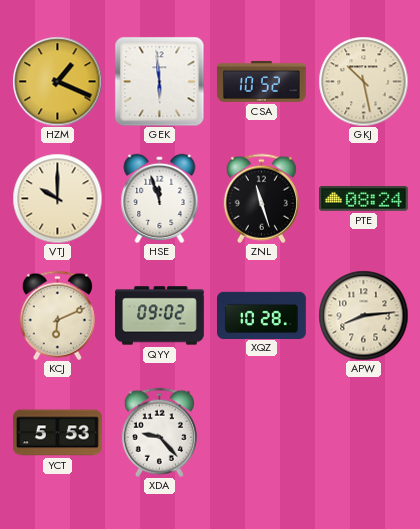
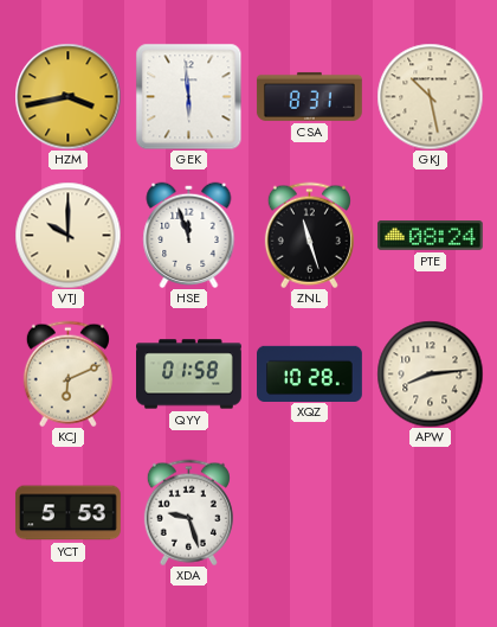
HZM: 1:19 -> 3:43
CSA: 10:52 -> 8:31
QYY: 09:02 -> 01:58
XDA: 9:23 -> 9:27
